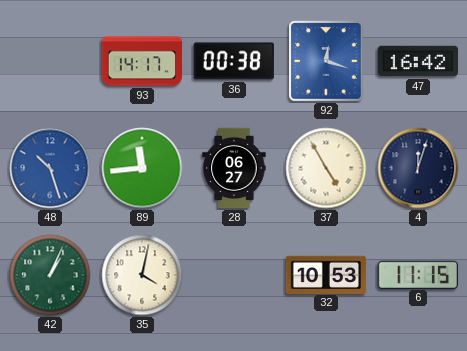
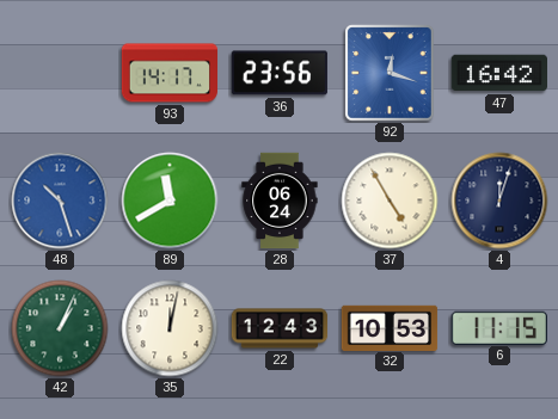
36: 00:38 -> 23:56
89: 11:44 -> 11:40
28: 06:27 -> 06:24
35: 4:02 -> 12:02
22: none -> 12:43
